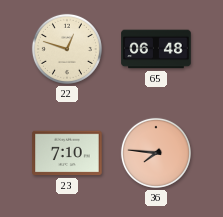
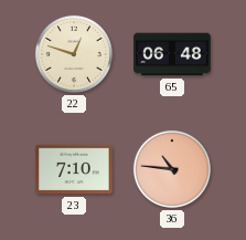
36: 7:46 -> 10:46
